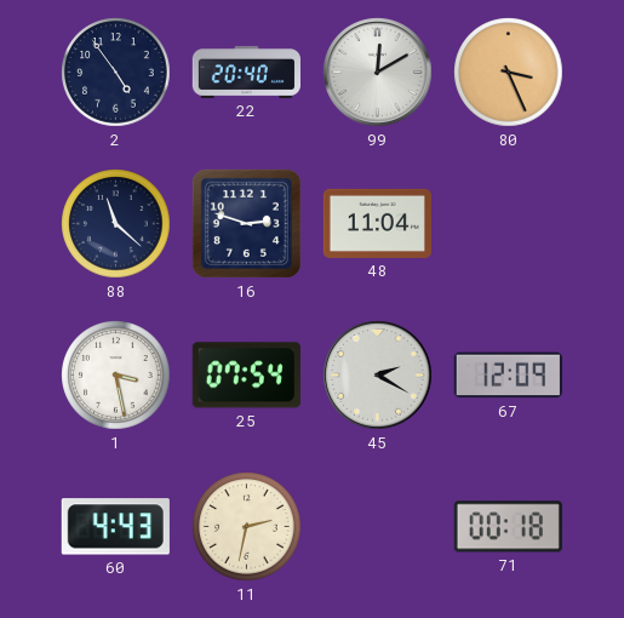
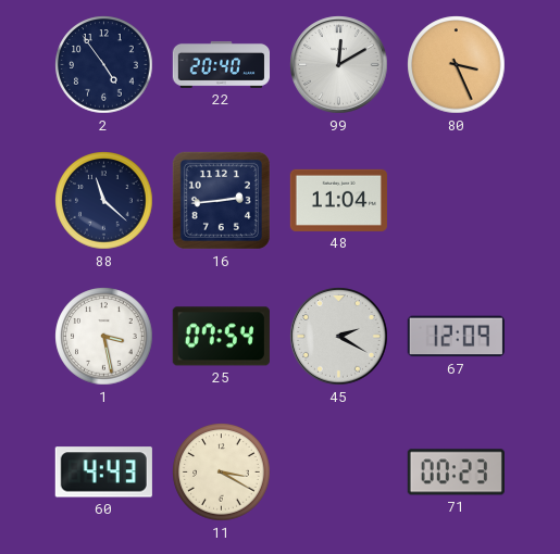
16: 2:48 -> 2:44
11: 2:32 -> 3:20
71: 00:18 -> 00:23
